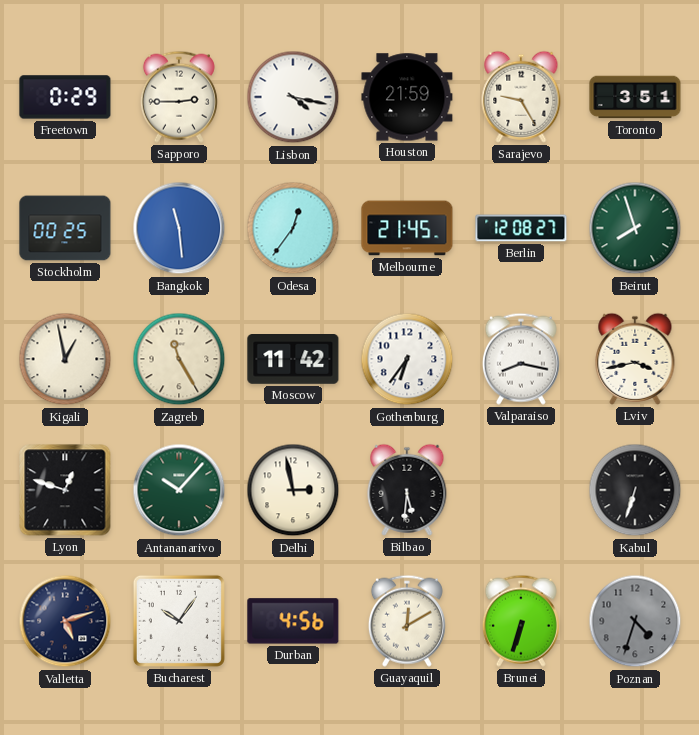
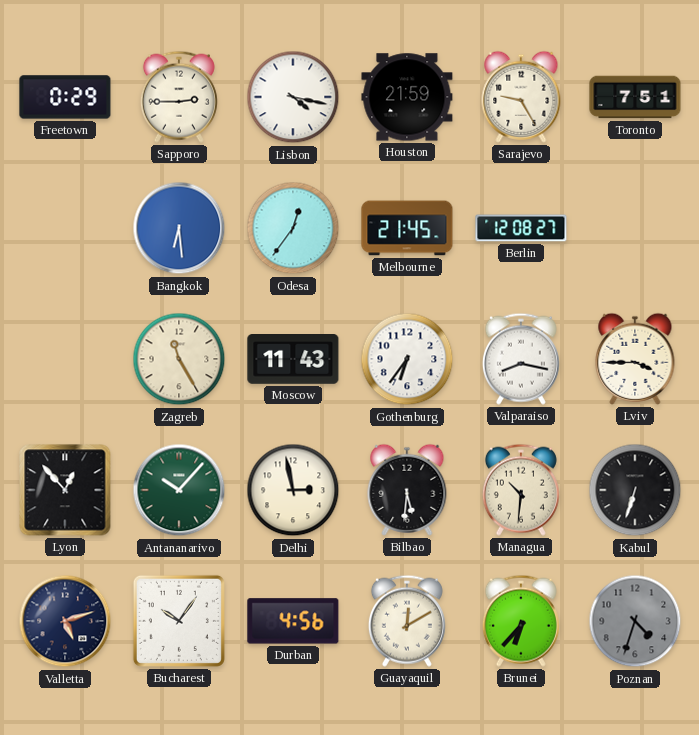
Toronto: 3:51 -> 7:51
Stockholm: 00:25 -> none
Bangkok: 11:29 -> 6:29
Beirut: 7:57 -> none
Kigali: 12:58 -> none
Moscow: 11:42 -> 11:43
Lviv: 3:43 -> 3:45
Lyon: 12:48 -> 12:53
Managua: none -> 10:31
Brunei: 6:33 -> 6:37
